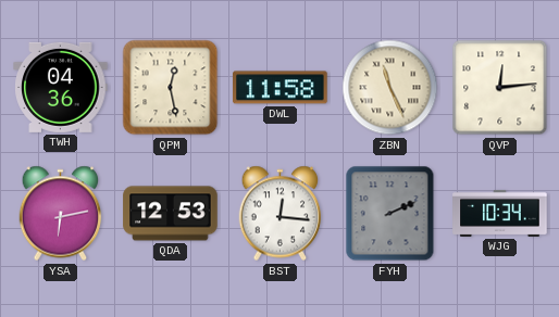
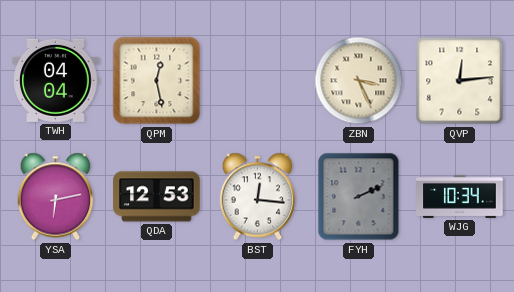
TWH: 04:36 -> 04:04
DWL: 11:58 -> none
ZBN: 11:26 -> 3:26
